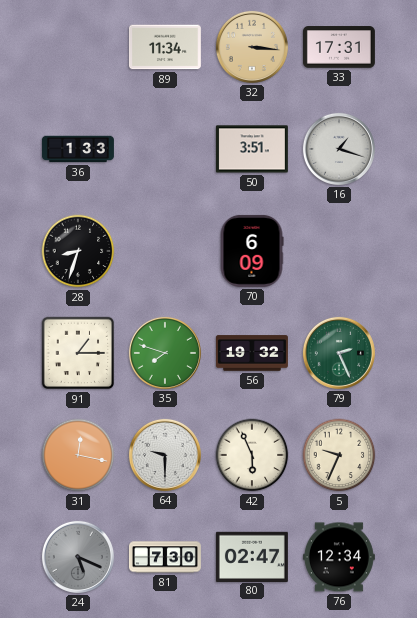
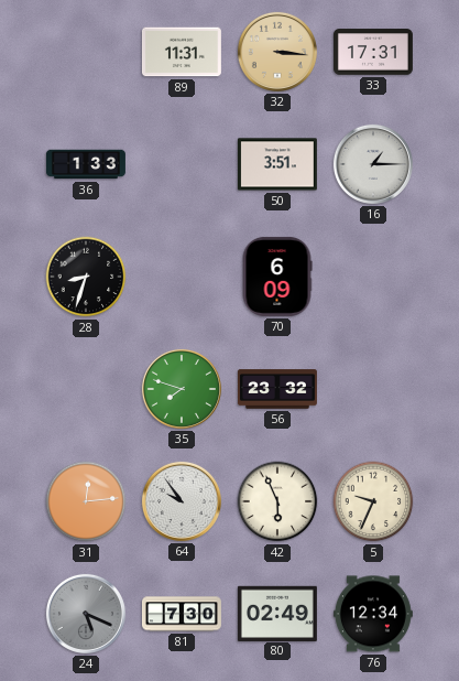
89: 11:34 -> 11:31
16: 1:18 -> 1:15
91: 1:15 -> none
56: 19:32 -> 23:32
79: 2:26 -> none
31: 12:17 -> 12:14
64: 9:30 -> 9:54
80: 02:47 -> 02:49
